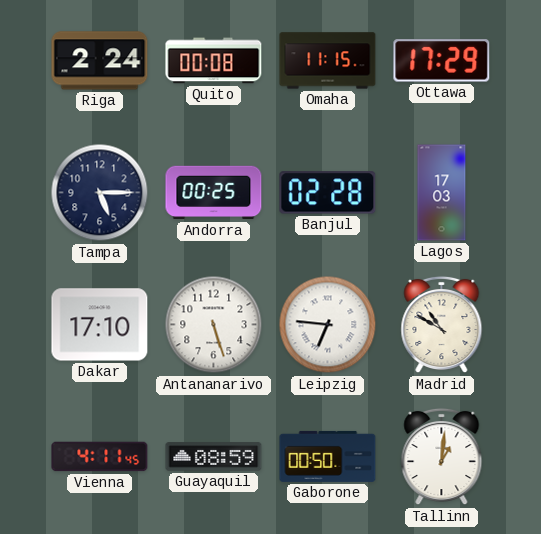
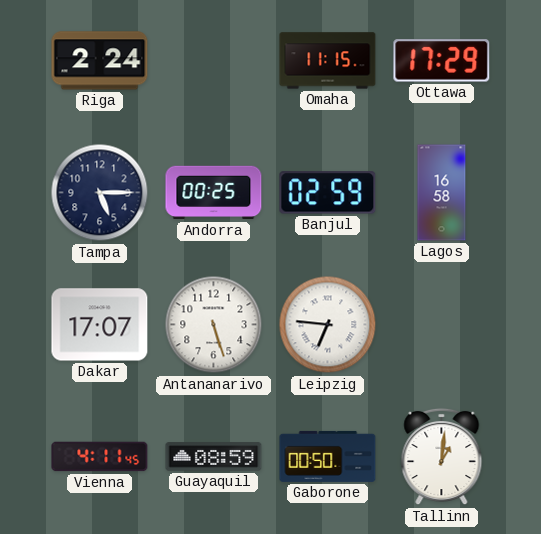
Quito: 00:08 -> none
Banjul: 02:28 -> 02:59
Lagos: 17:03 -> 16:58
Dakar: 17:10 -> 17:07
Madrid: 10:50 -> none
